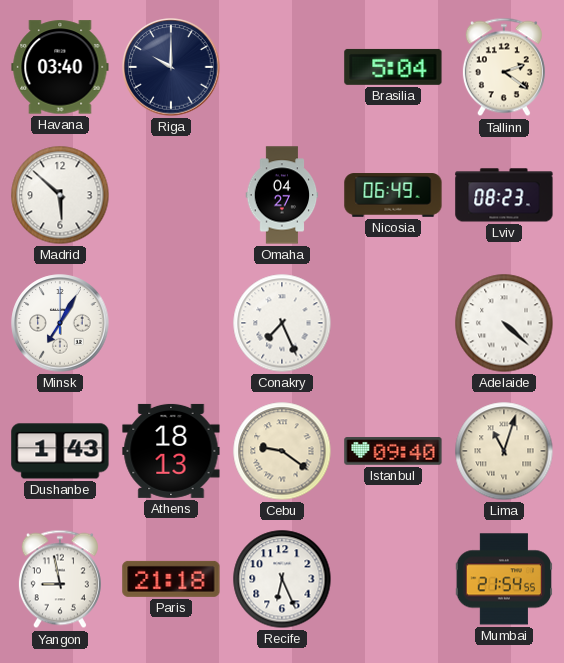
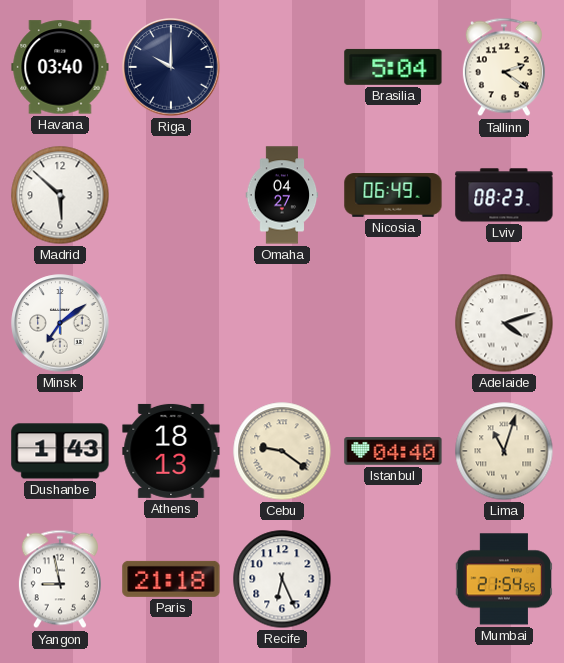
Minsk: 7:05 -> 7:09
Conakry: 7:26 -> none
Adelaide: 4:22 -> 4:12
Istanbul: 09:40 -> 04:40
